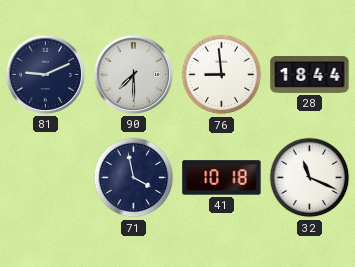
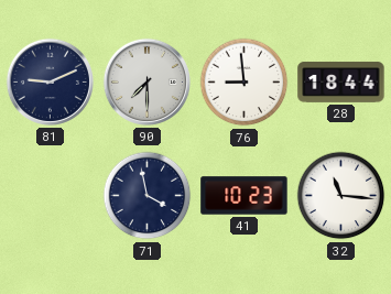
41: 10:18 -> 10:23
32: 11:19 -> 11:16
